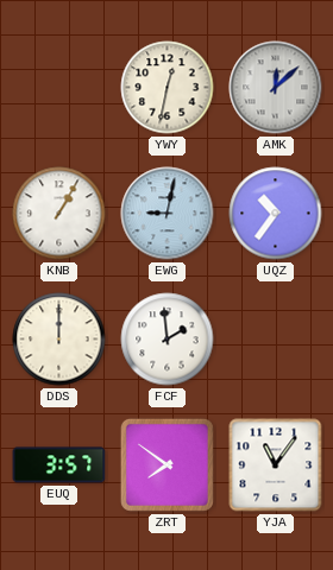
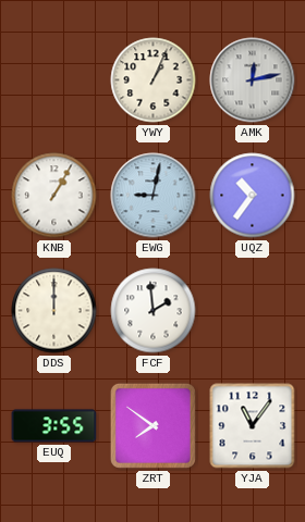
YWY: 12:32 -> 1:04
AMK: 12:08 -> 12:13
EUQ: 3:57 -> 3:55
